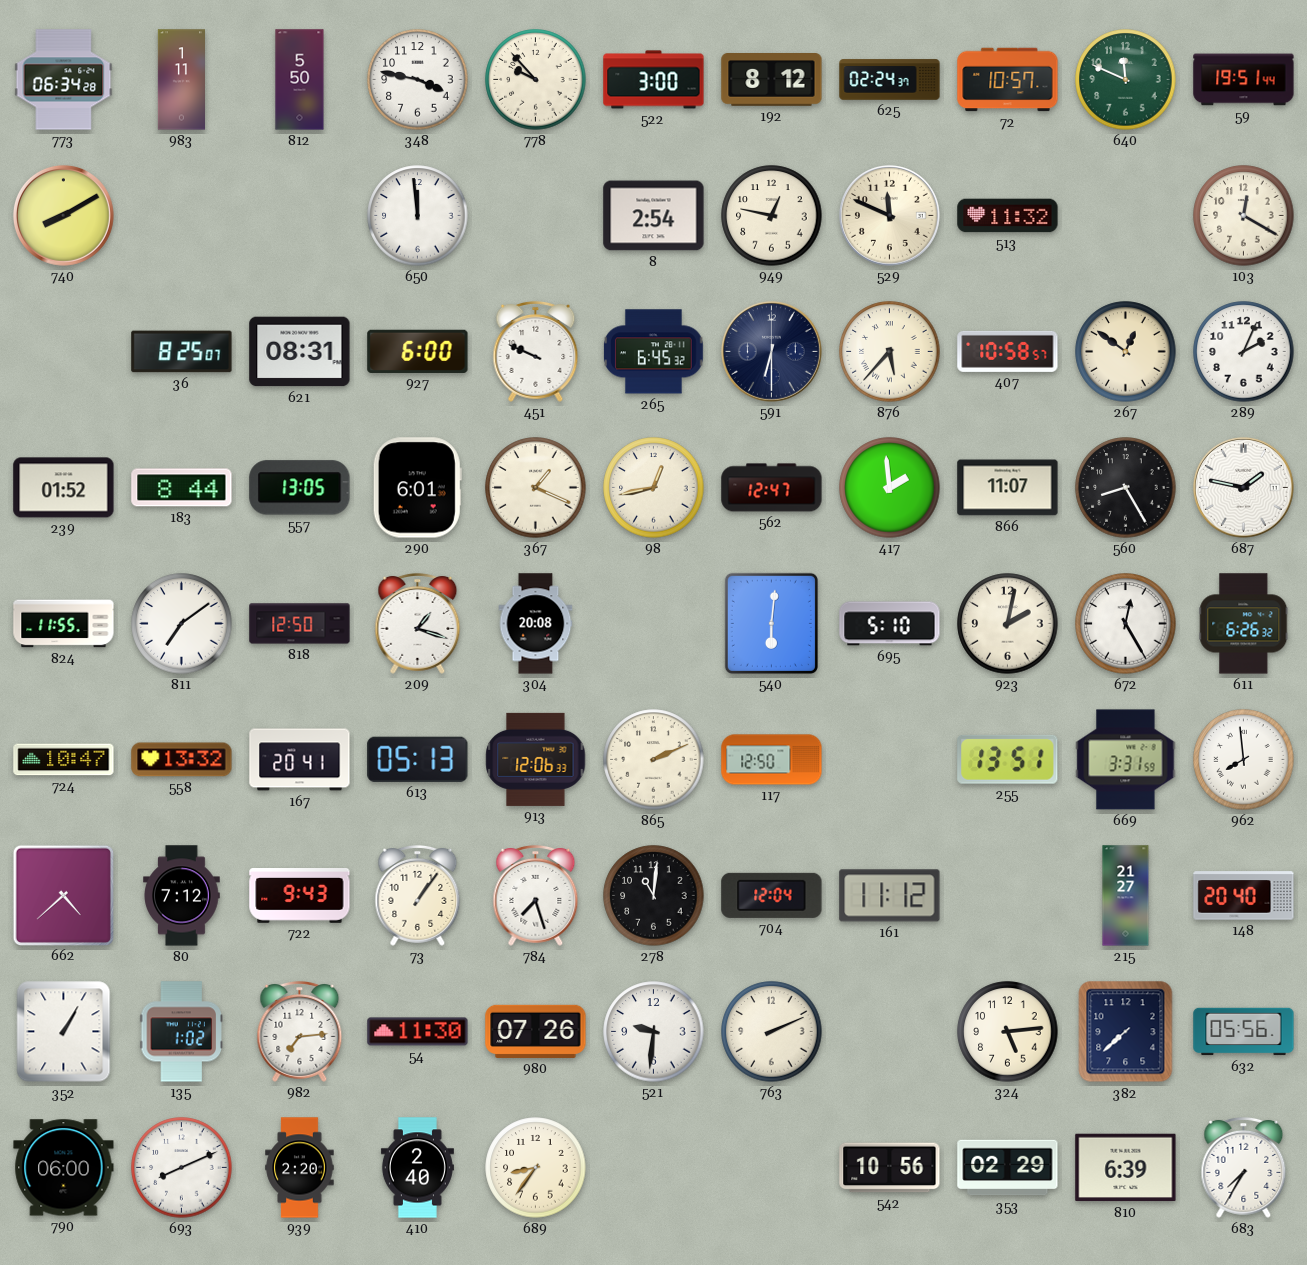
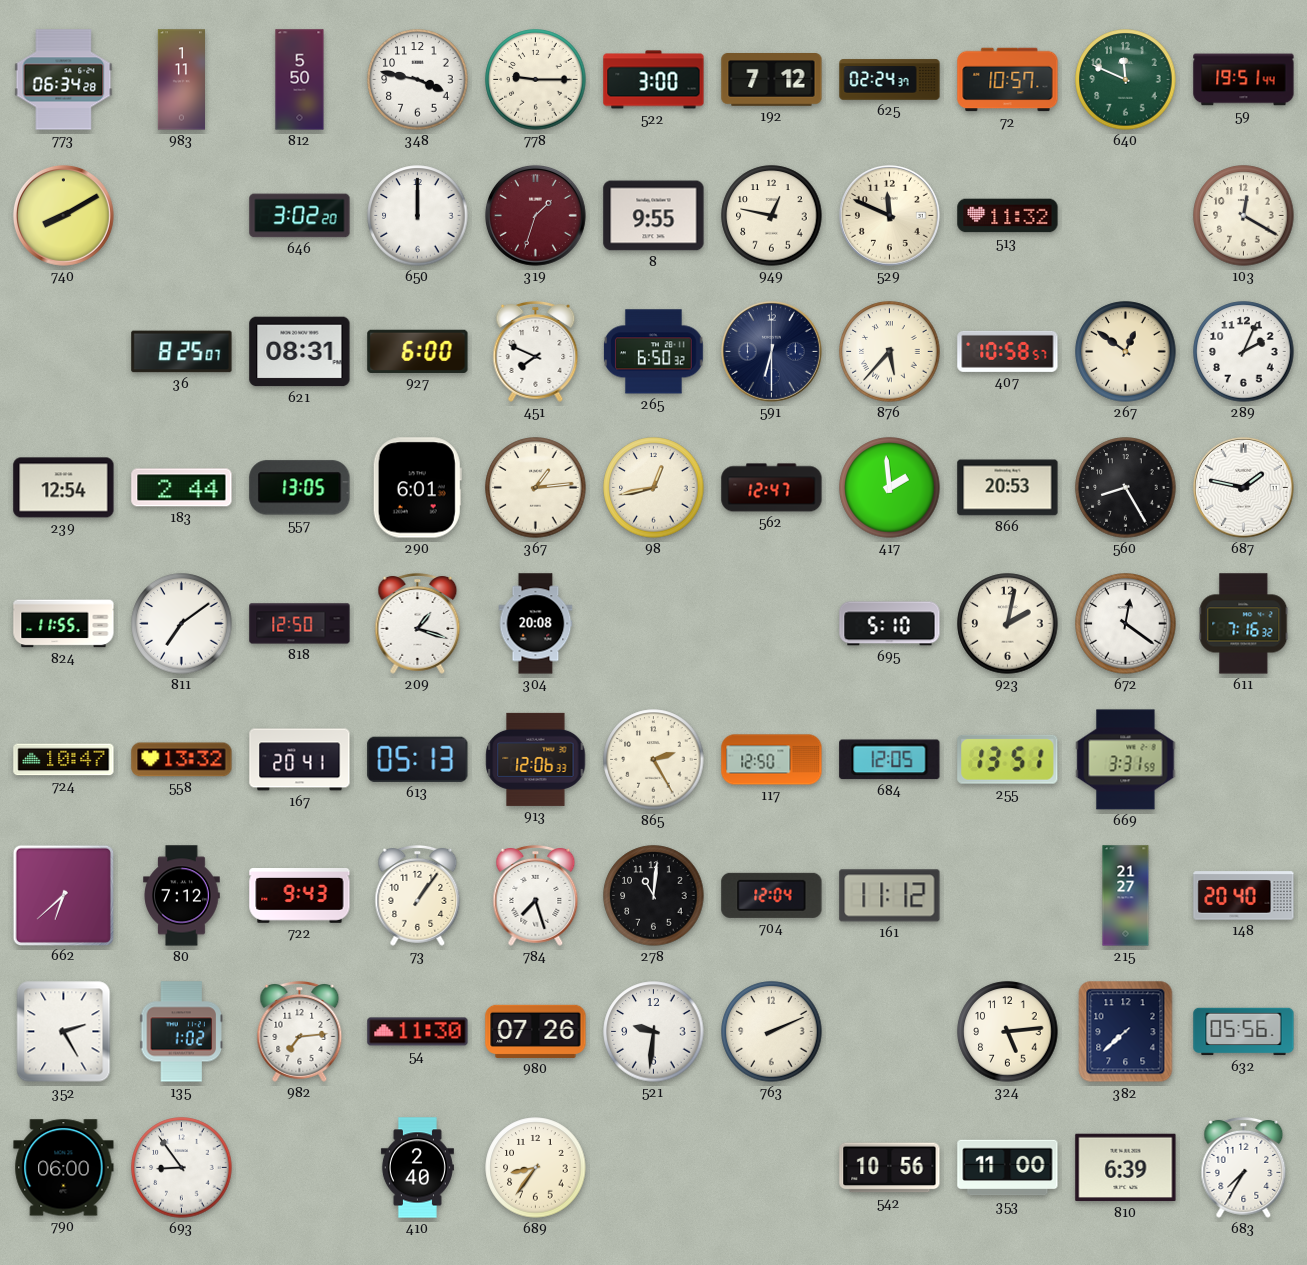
778: 9:53 -> 9:15
192: 8:12 -> 7:12
646: none -> 3:02
650: 11:59 -> 12:00
319: none -> 1:33
8: 2:54 -> 9:55
451: 9:49 -> 7:49
265: 6:45 -> 6:50
239: 01:52 -> 12:54
183: 8:44 -> 2:44
367: 1:19 -> 1:14
866: 11:07 -> 20:53
540: 6:01 -> none
672: 12:25 -> 12:21
611: 6:26 -> 7:16
865: 2:11 -> 2:25
684: none -> 12:05
962: 7:59 -> none
662: 4:38 -> 6:38
352: 1:05 -> 2:25
693: 8:11 -> 8:54
939: 2:20 -> none
353: 02:29 -> 11:00
